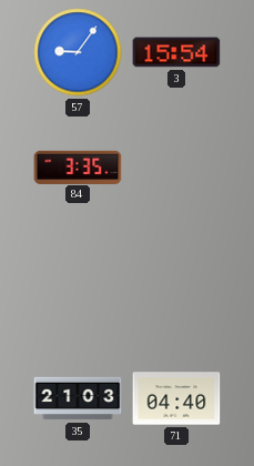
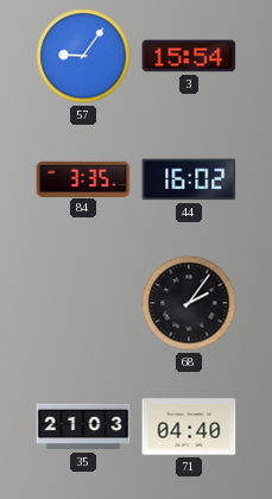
44: none -> 16:02
68: none -> 2:06
